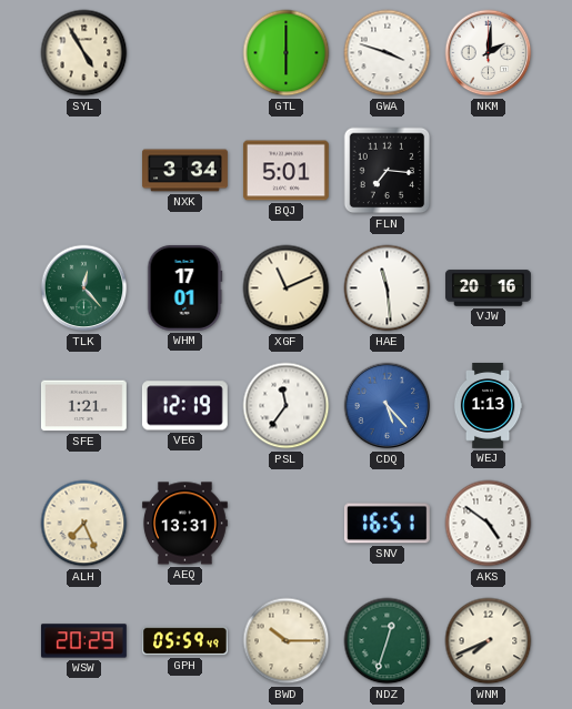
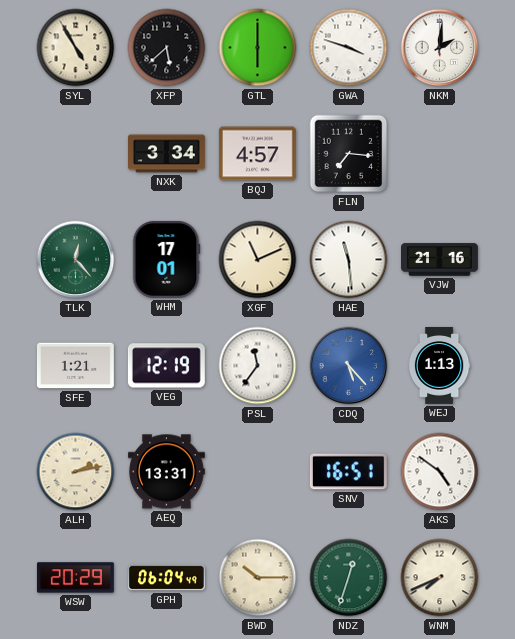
XFP: none -> 5:38
BQJ: 5:01 -> 4:57
VJW: 20:16 -> 21:16
ALH: 7:26 -> 2:13
GPH: 05:59 -> 06:04
